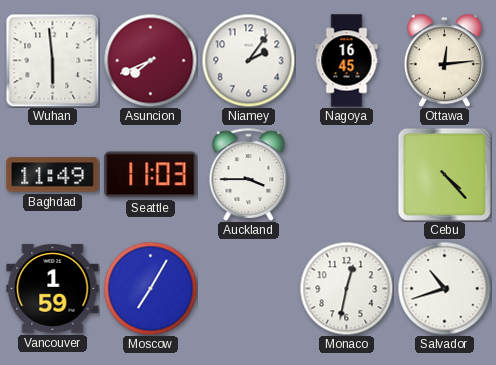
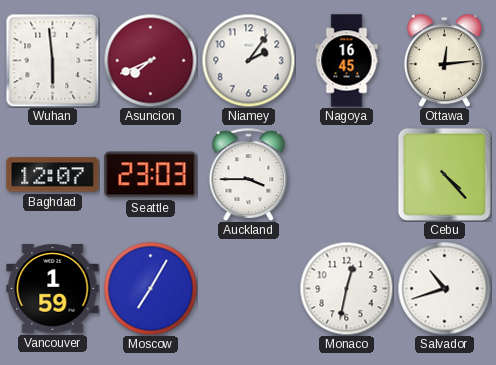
Baghdad: 11:49 -> 12:07
Seattle: 11:03 -> 23:03
